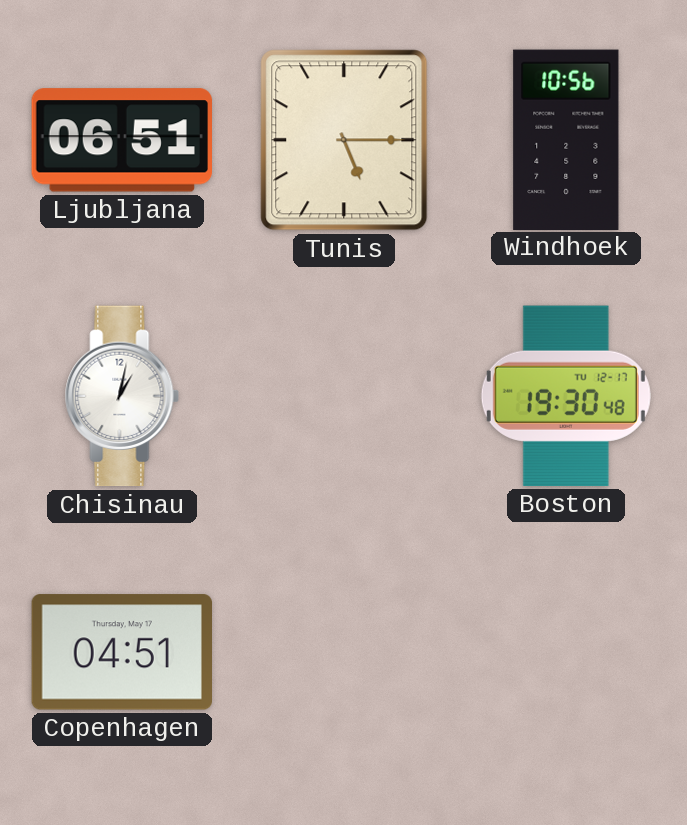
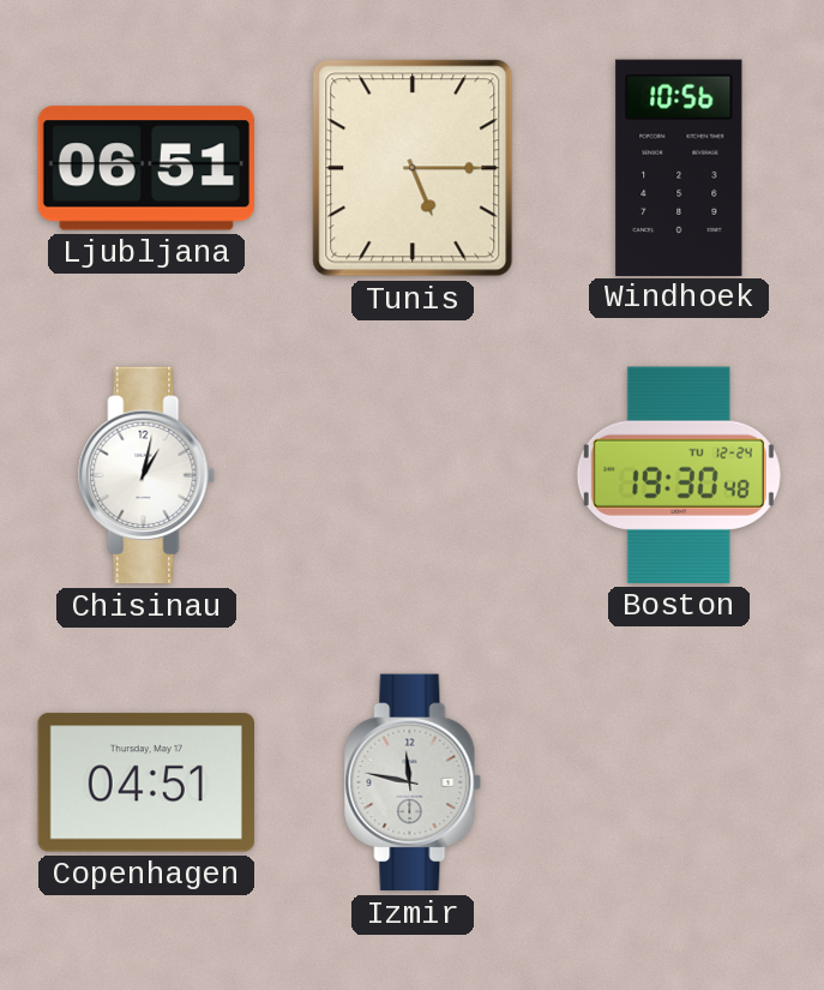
Boston date: TU 12-17 -> TU 12-24
Izmir: none -> 11:47
